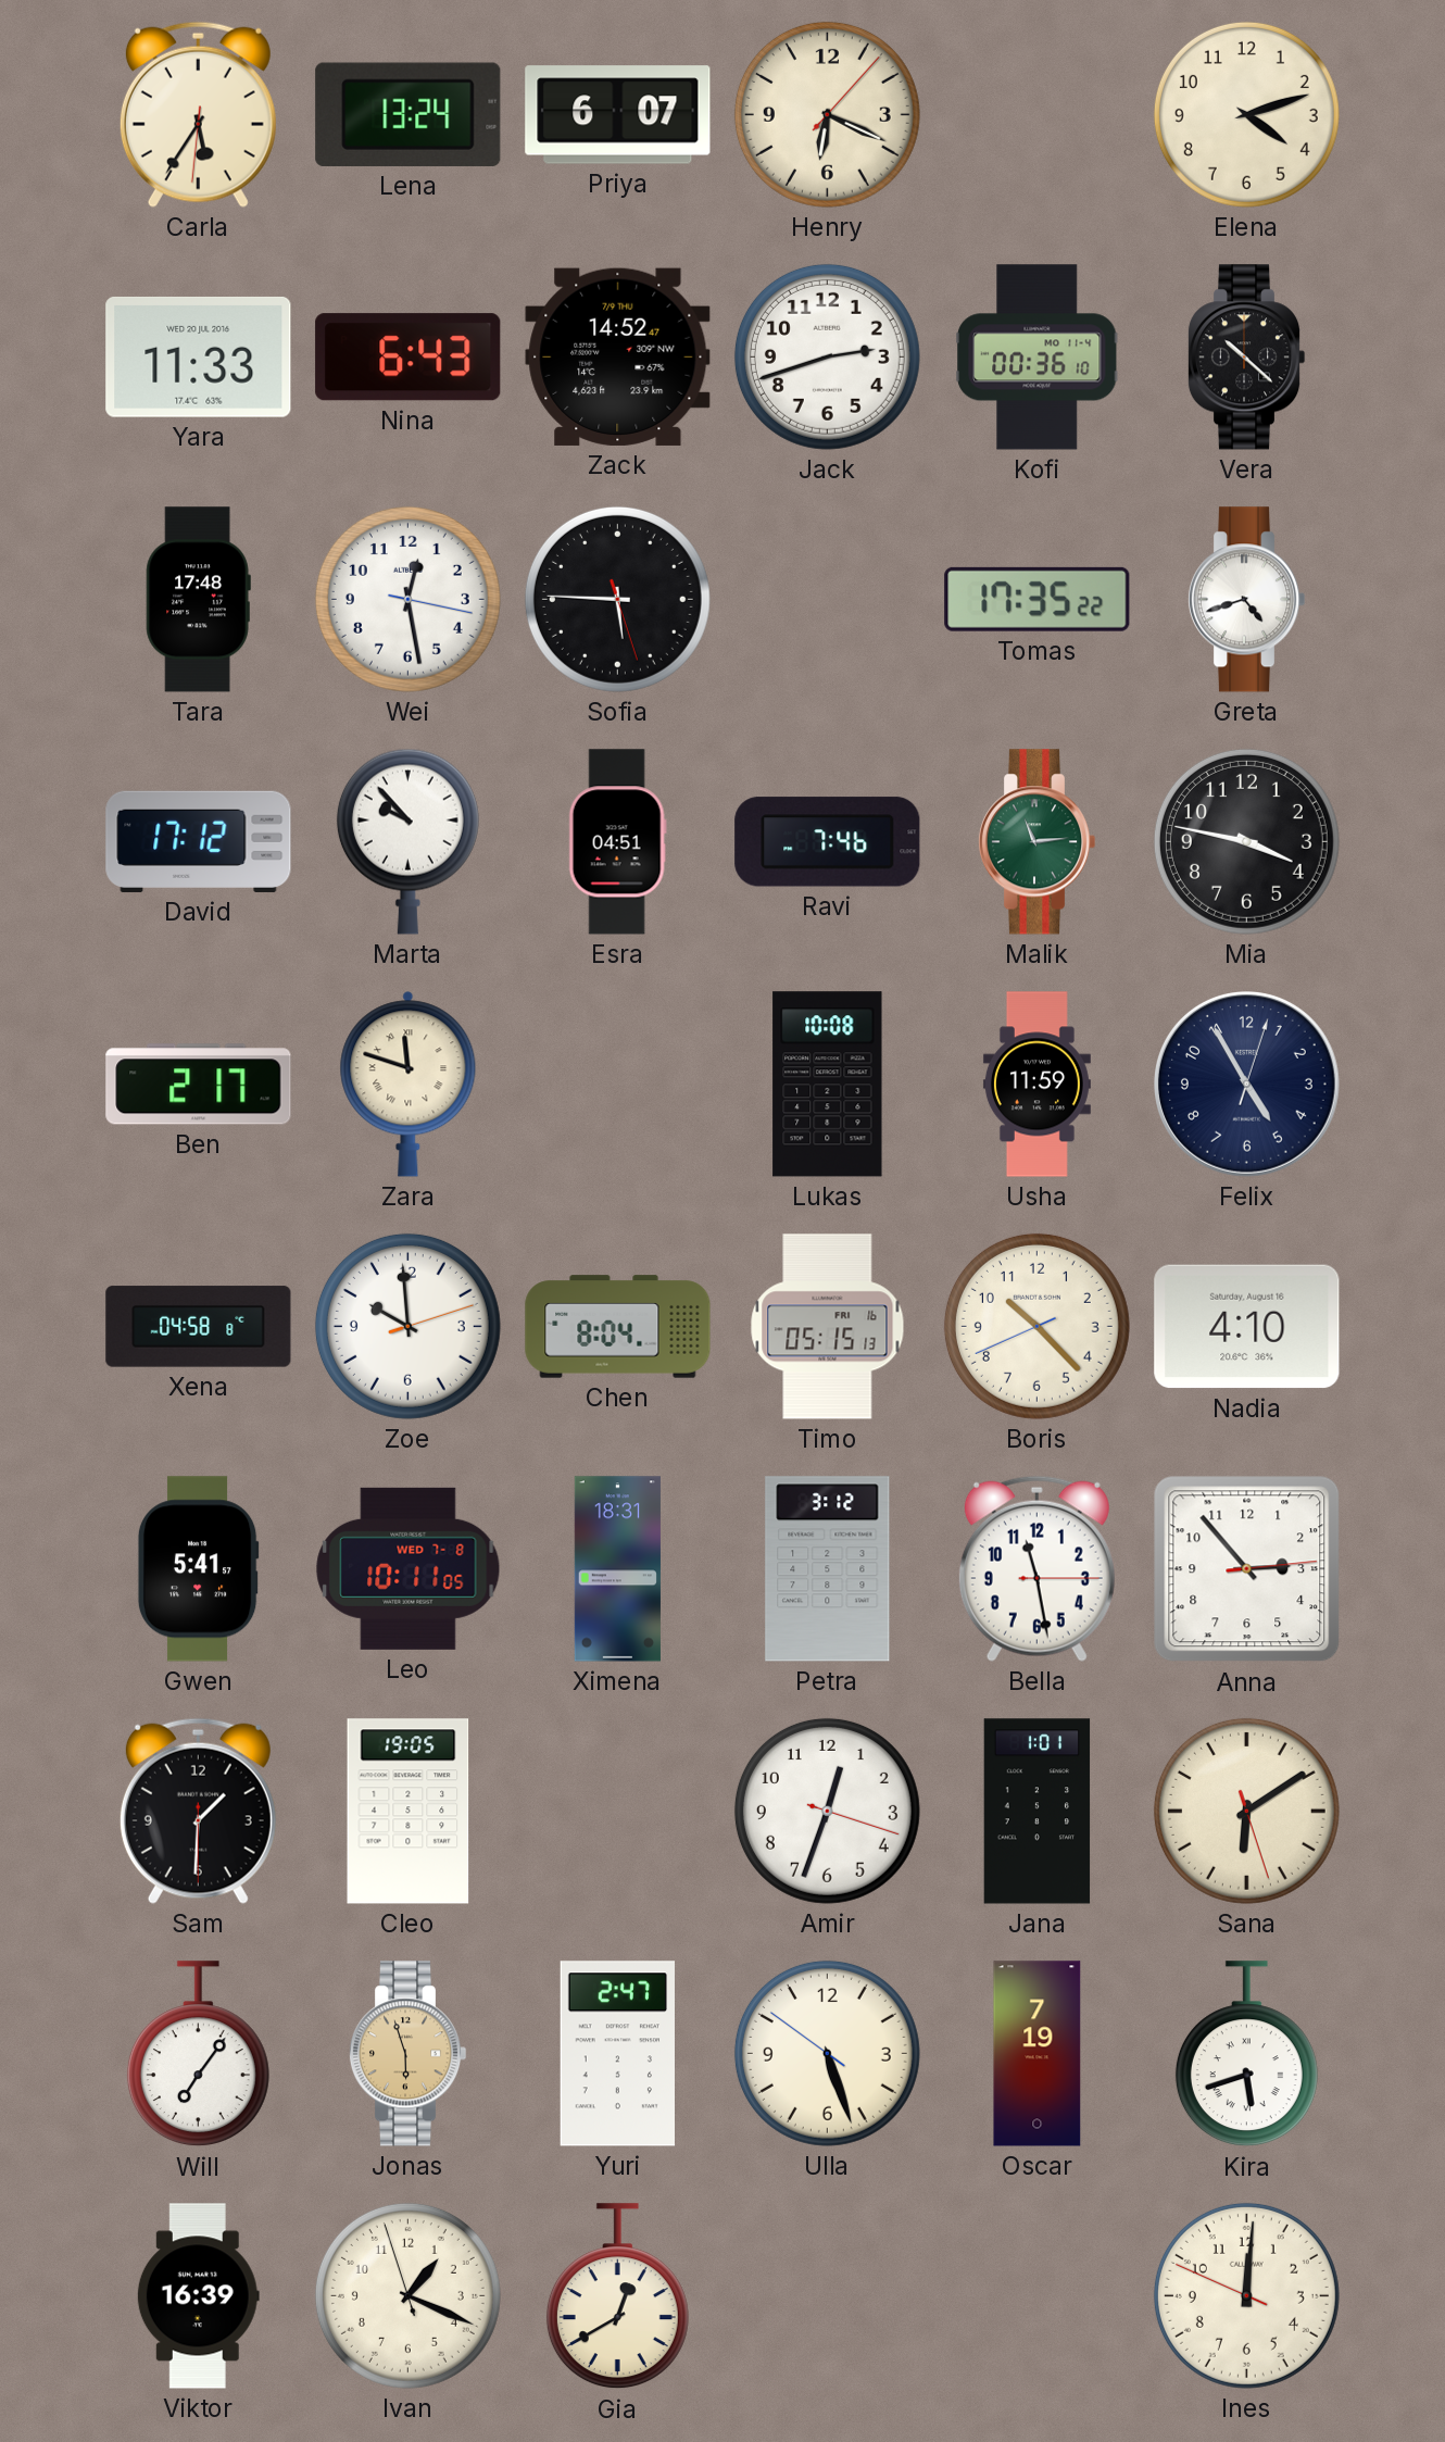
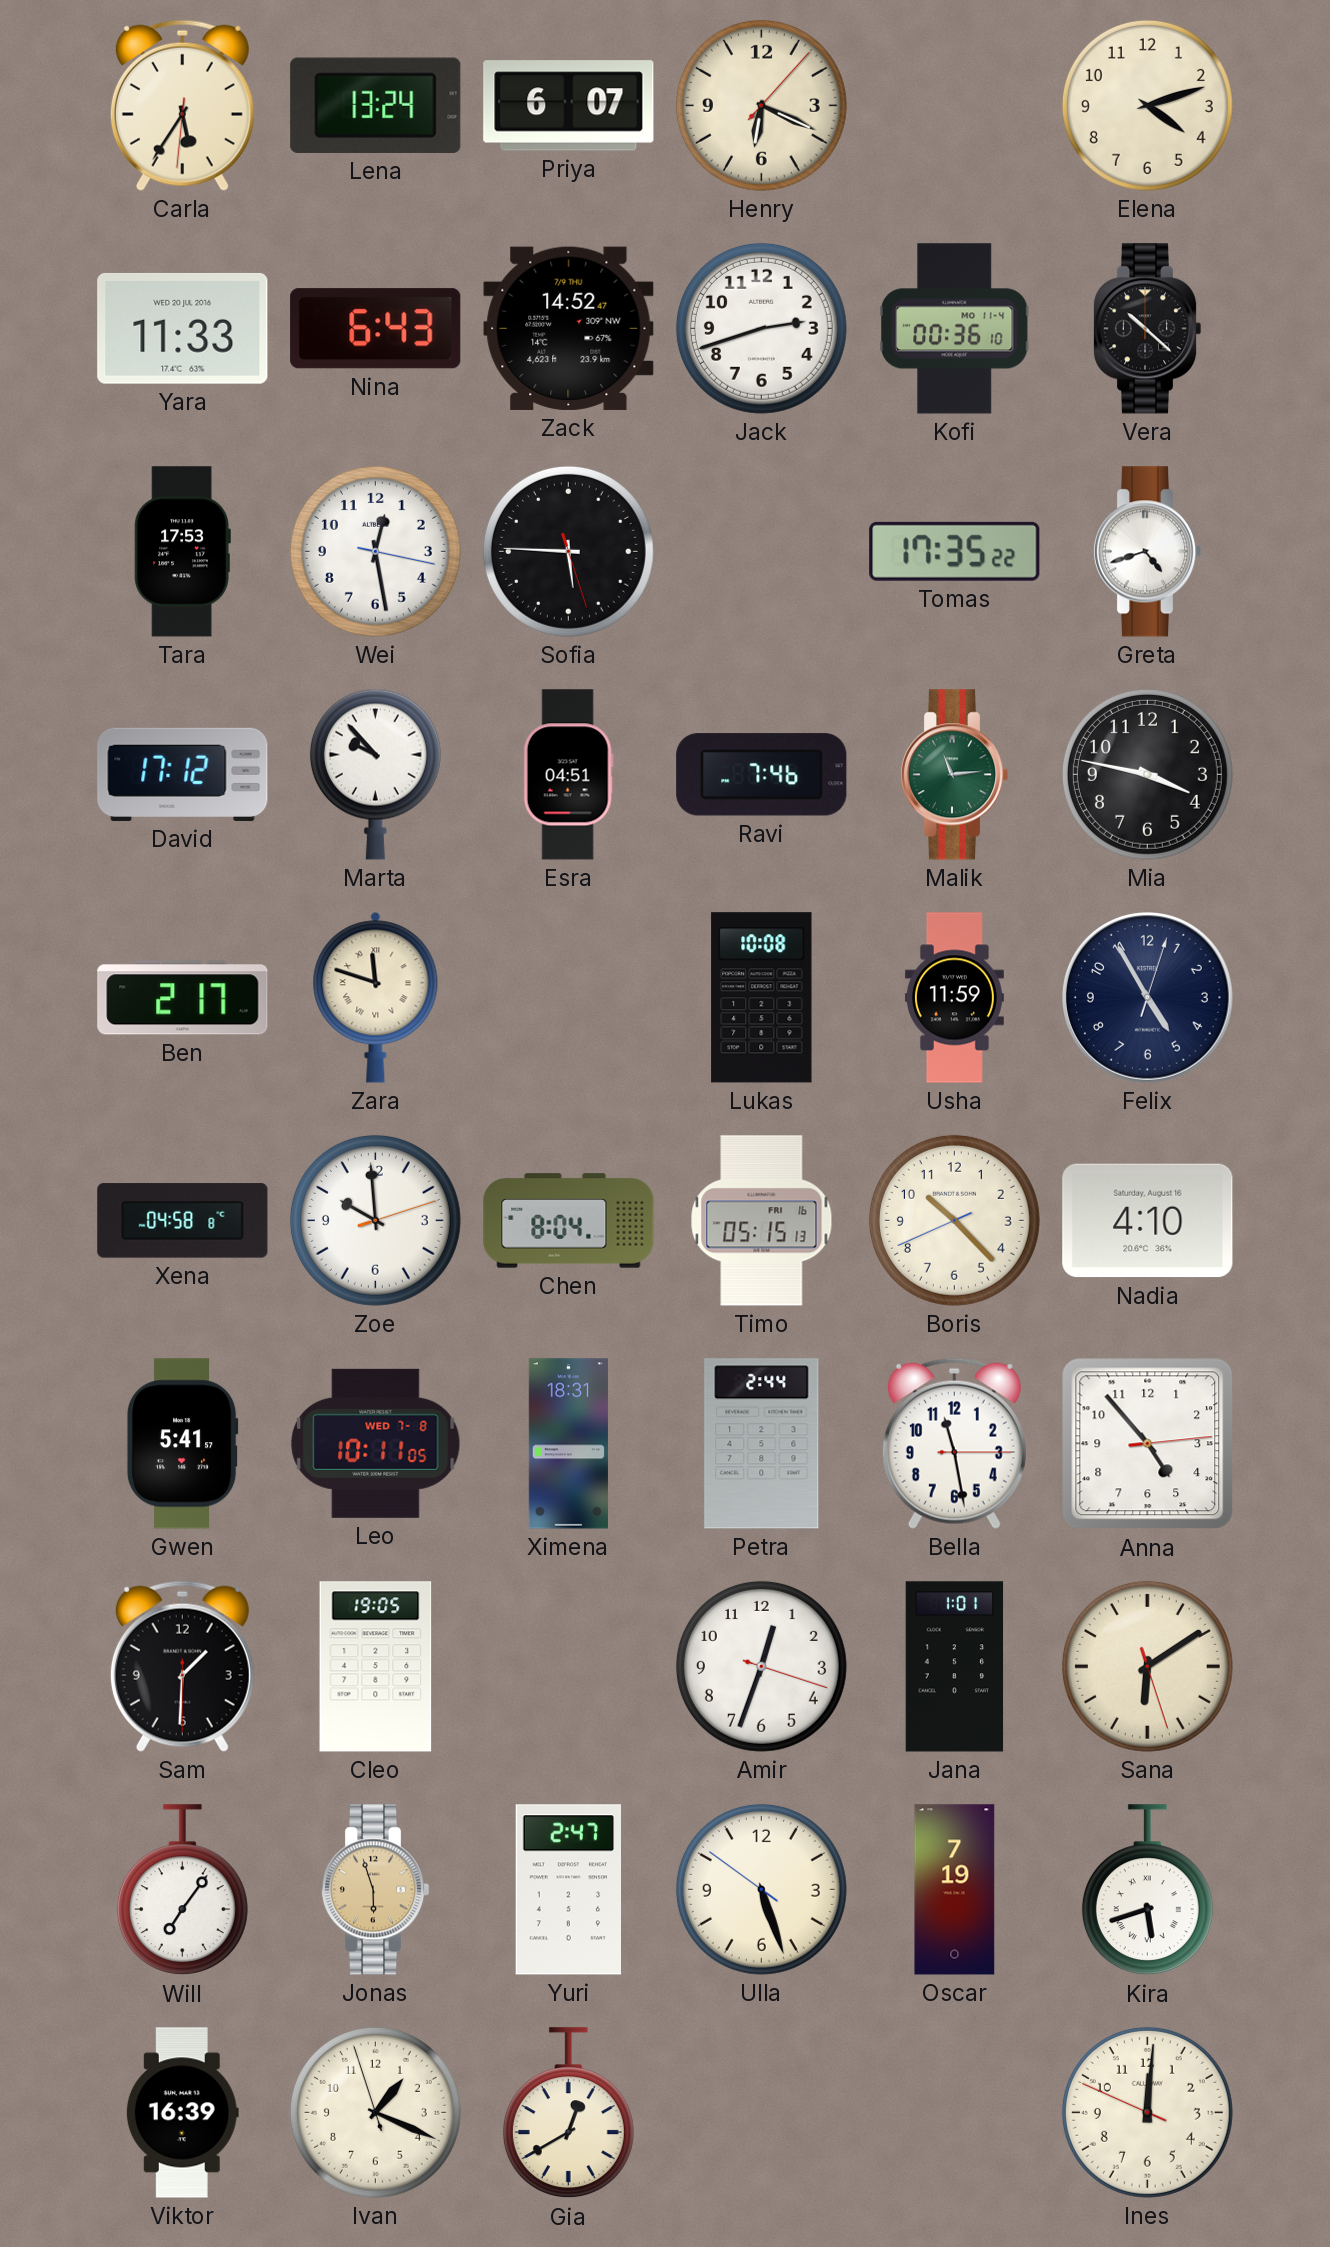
Tara: 17:48 -> 17:53
Petra: 3:12 -> 2:44
Anna: 2:53 -> 4:53
